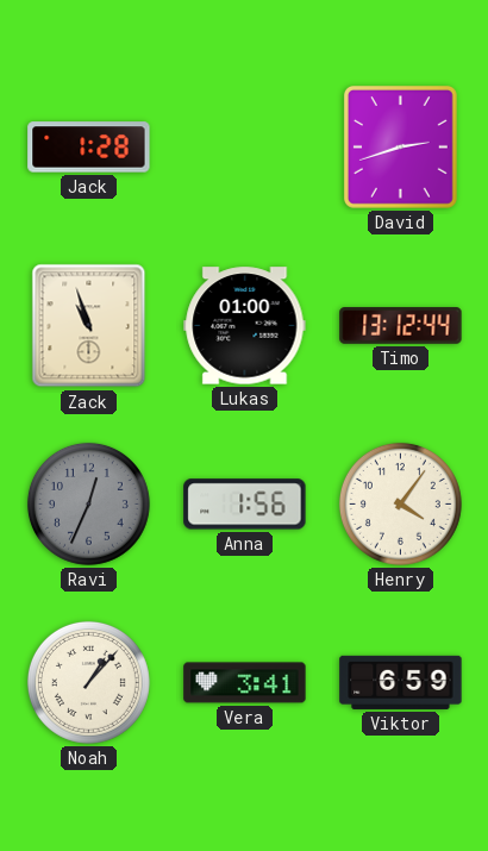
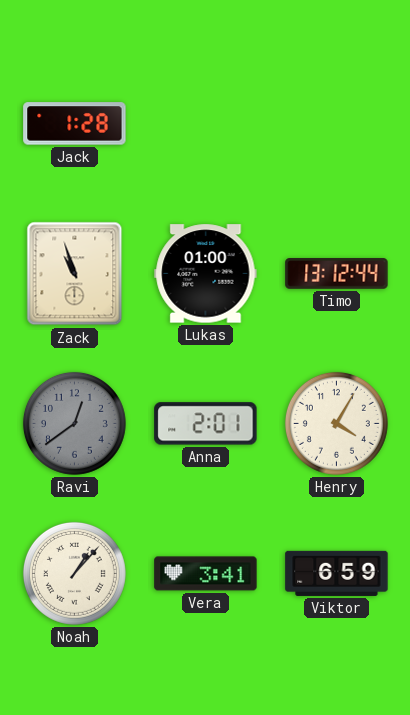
David: 2:42 -> none
Ravi: 12:34 -> 12:39
Anna: 1:56 -> 2:01
Henry: 4:06 -> 4:05
